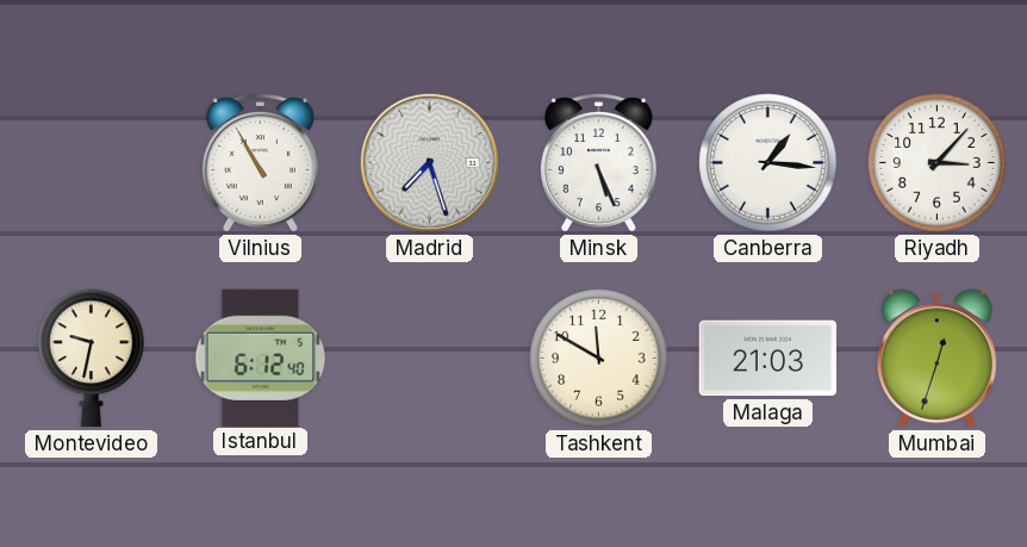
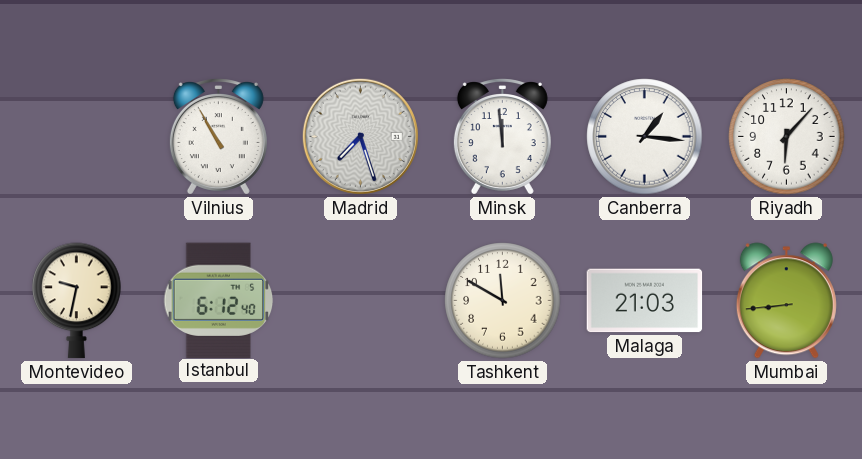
Minsk: 5:26 -> 11:59
Riyadh: 3:07 -> 6:07
Mumbai: 12:33 -> 8:44
